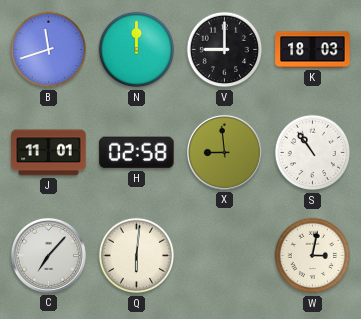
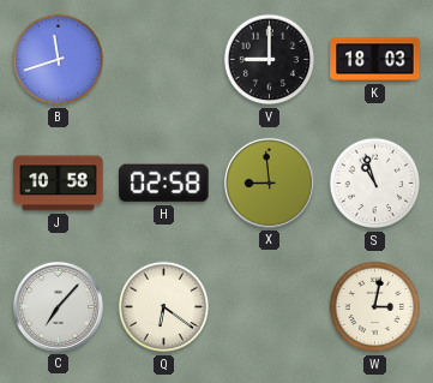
N: 12:00 -> none
J: 11:01 -> 10:58
S: 10:54 -> 10:57
Q: 6:01 -> 6:21
